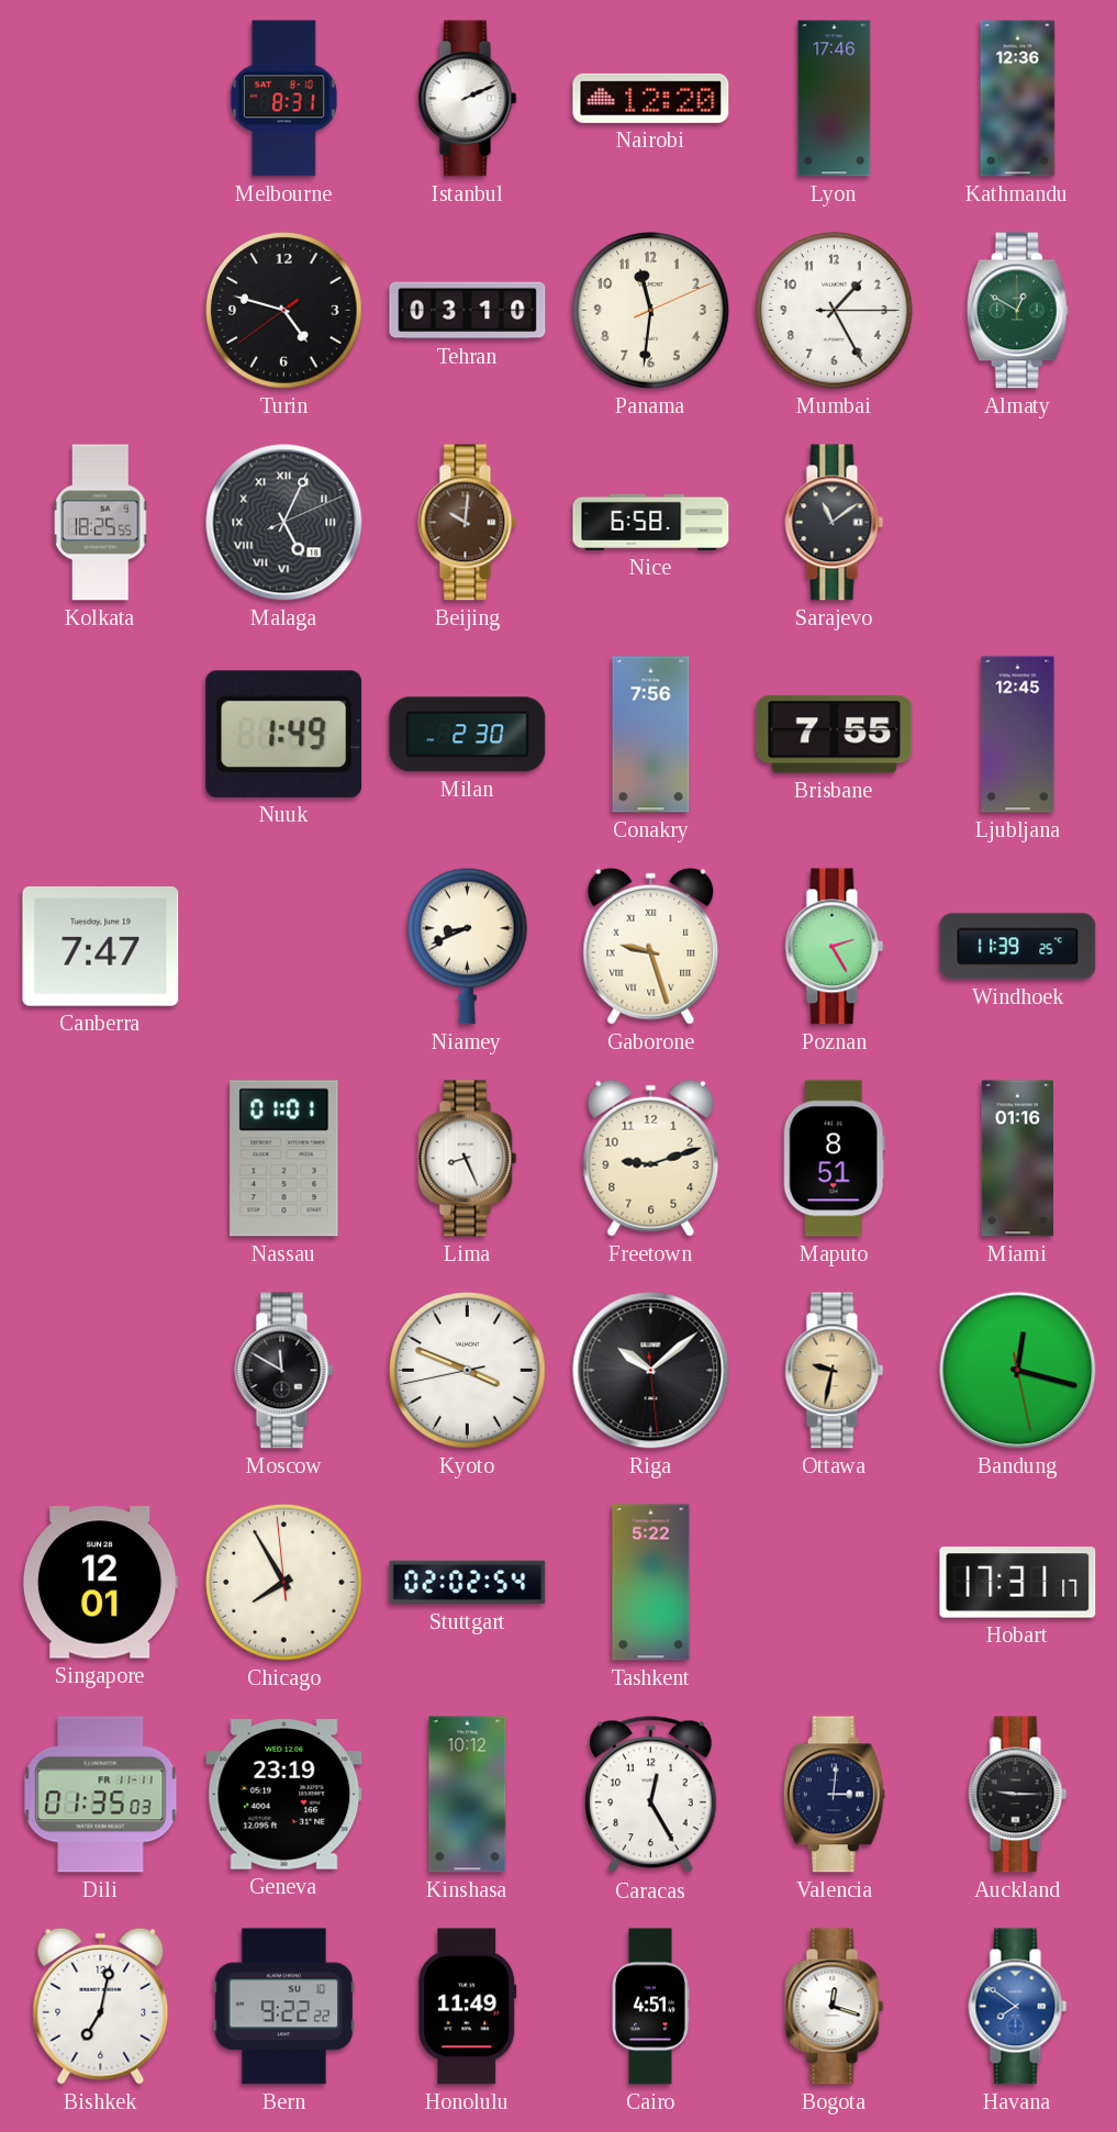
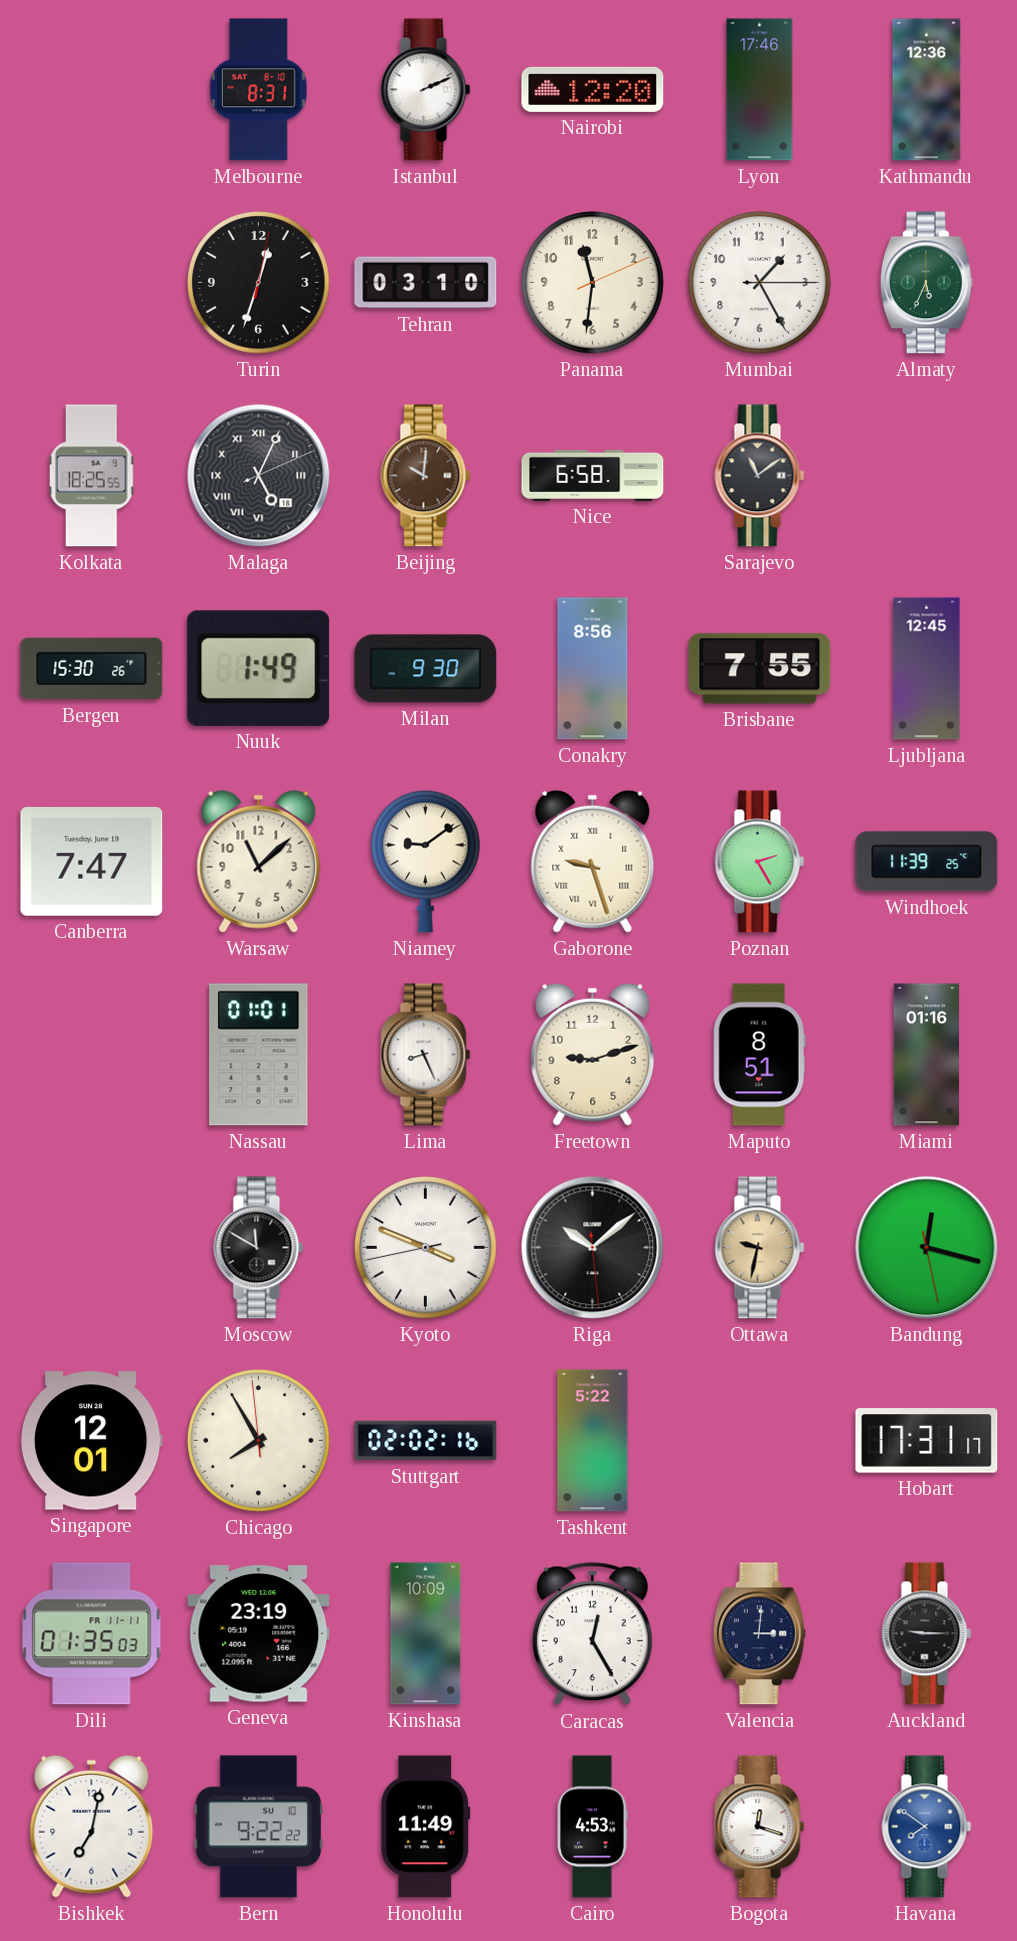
Turin: 4:47 -> 12:33
Almaty: 12:50 -> 5:34
Bergen: none -> 15:30
Milan: 2:30 -> 9:30
Conakry: 7:56 -> 8:56
Warsaw: none -> 11:08
Niamey: 8:41 -> 9:09
Stuttgart: 02:02:54 -> 02:02:16
Kinshasa: 10:12 -> 10:09
Cairo: 4:51 -> 4:53
